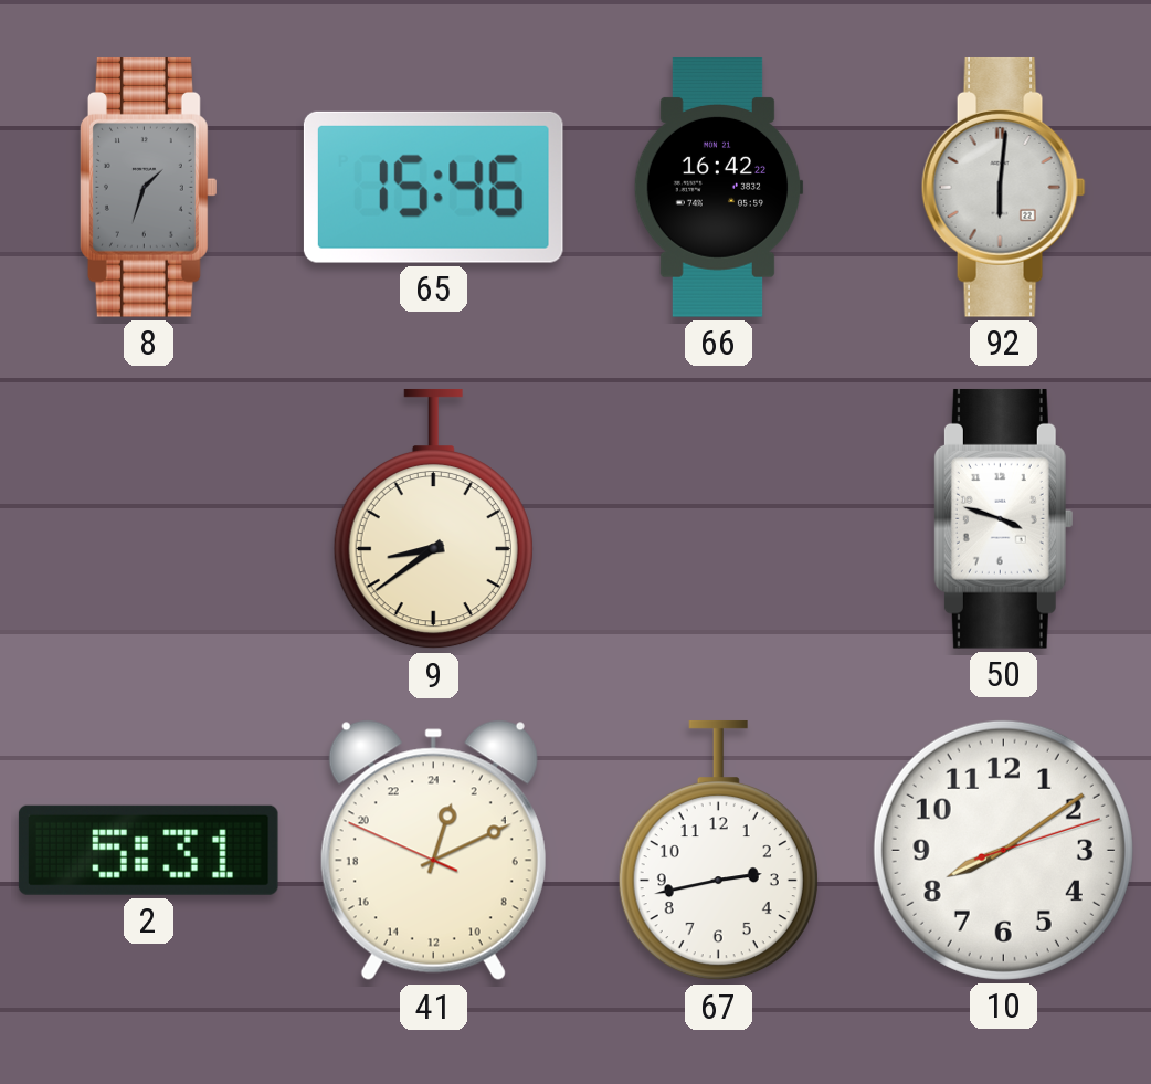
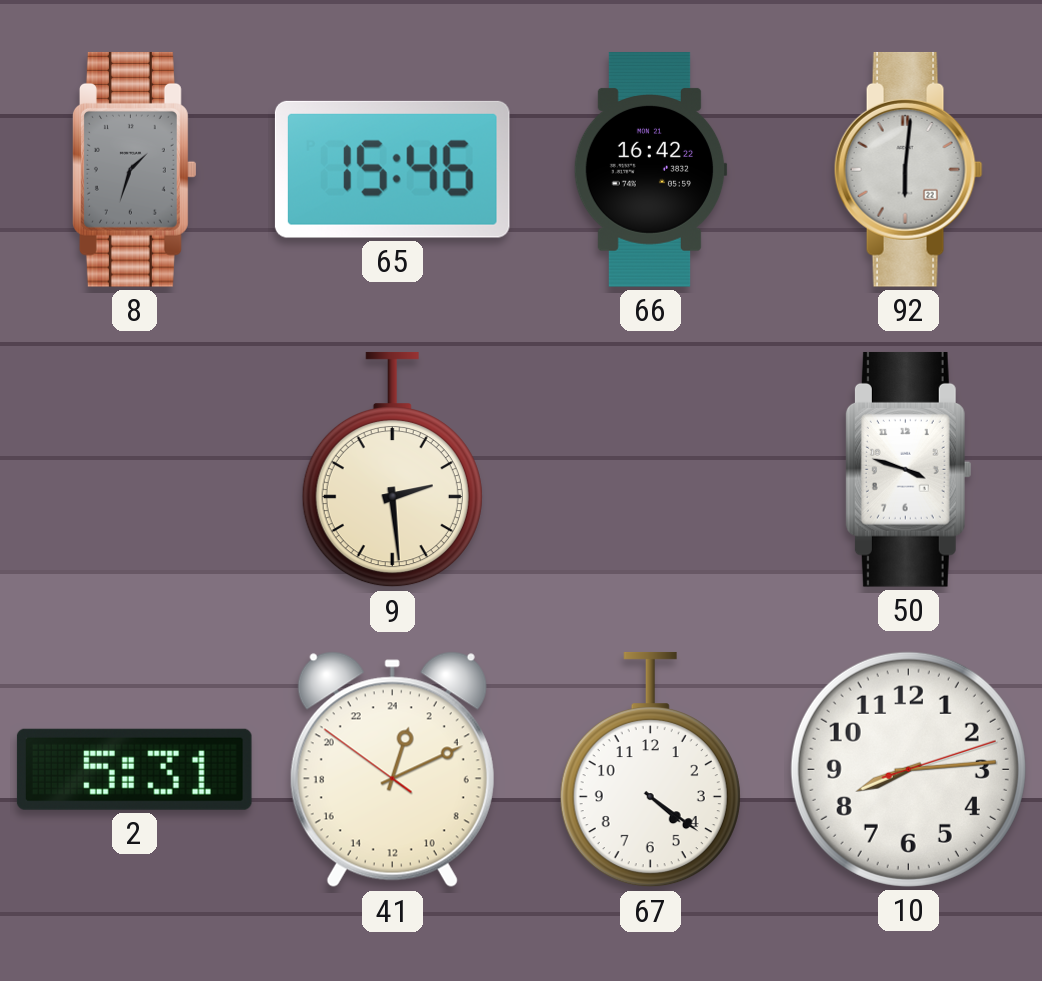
9: 8:39 -> 2:29
41: 1:10:49 -> 1:10:51
67: 2:43 -> 4:21
10: 8:09 -> 8:14
